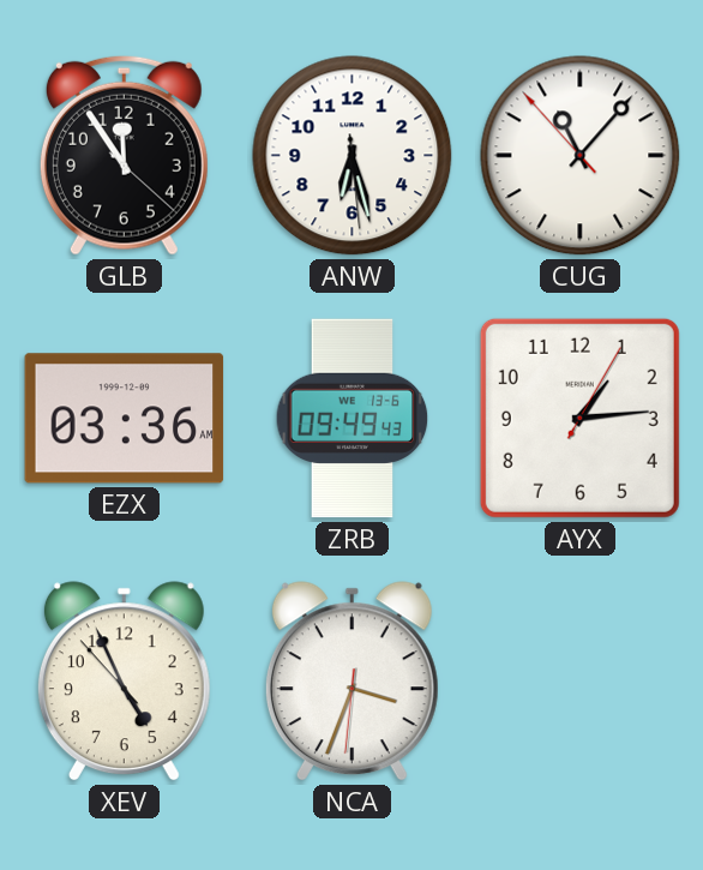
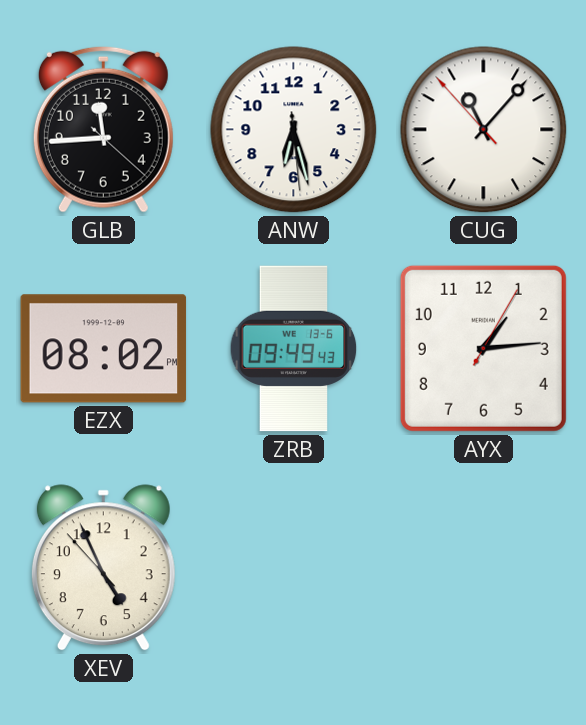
GLB: 11:54 -> 11:44
EZX: 03:36 -> 08:02
NCA: 3:33 -> none
